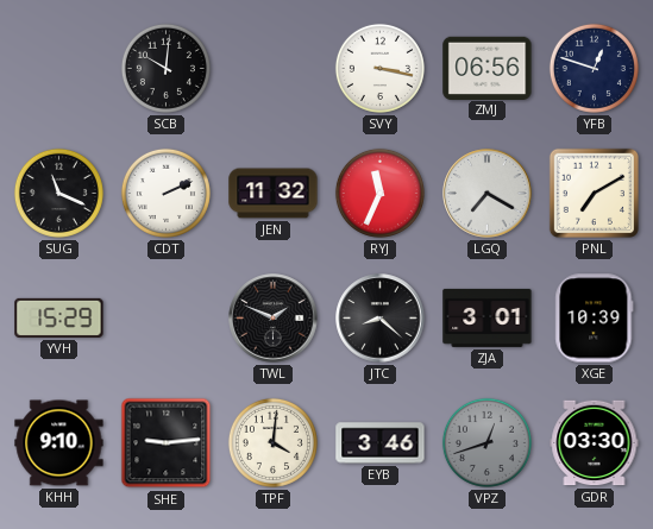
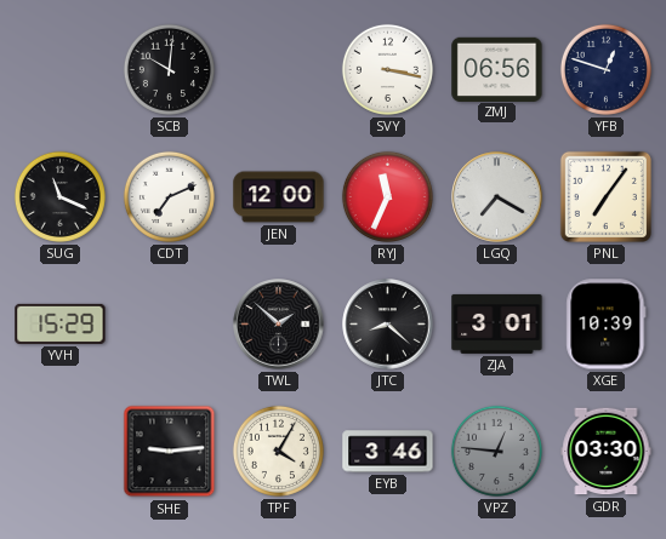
CDT: 2:11 -> 7:11
JEN: 11:32 -> 12:00
PNL: 7:10 -> 7:06
TWL: 1:49 -> 1:52
KHH: 9:10 -> none
TPF: 4:01 -> 4:05
VPZ: 12:42 -> 12:46
